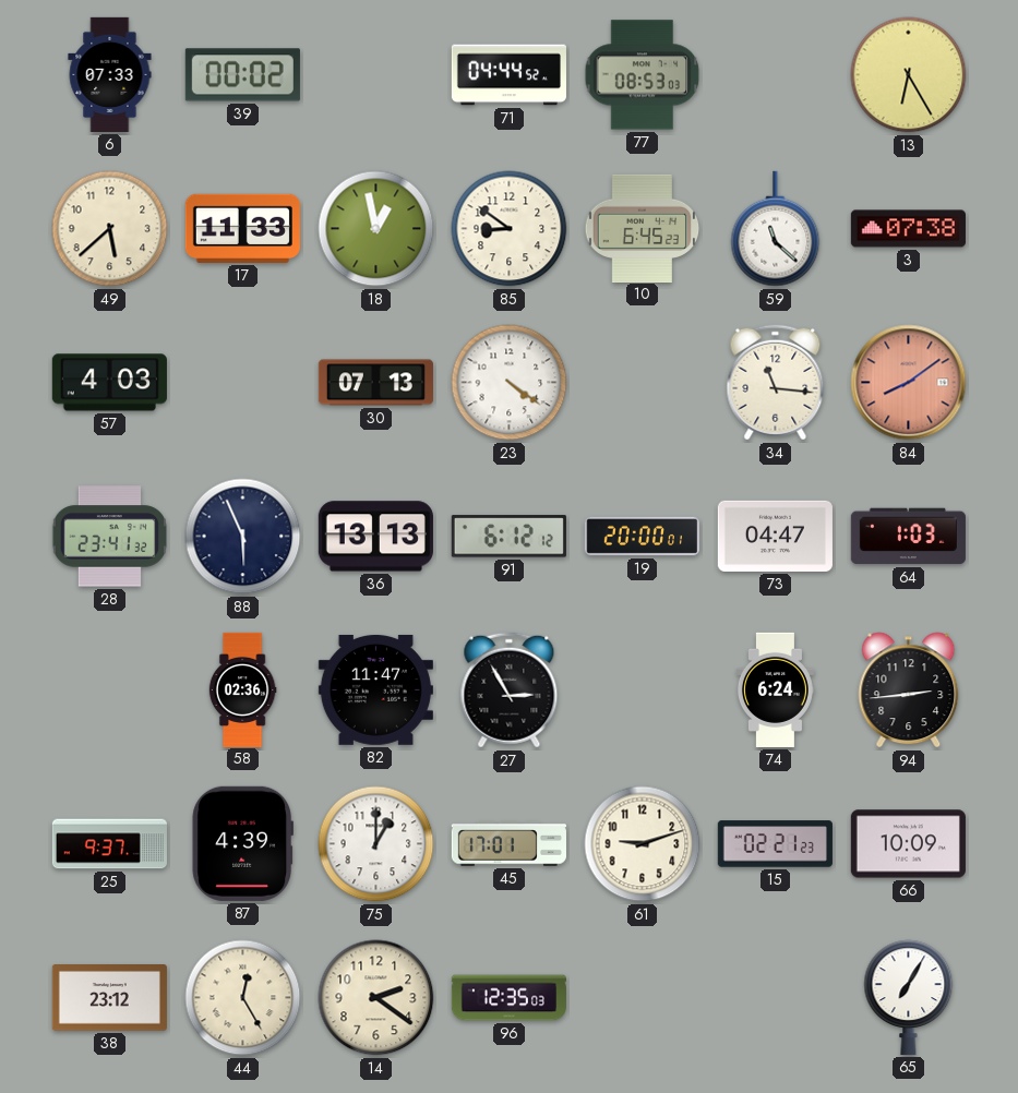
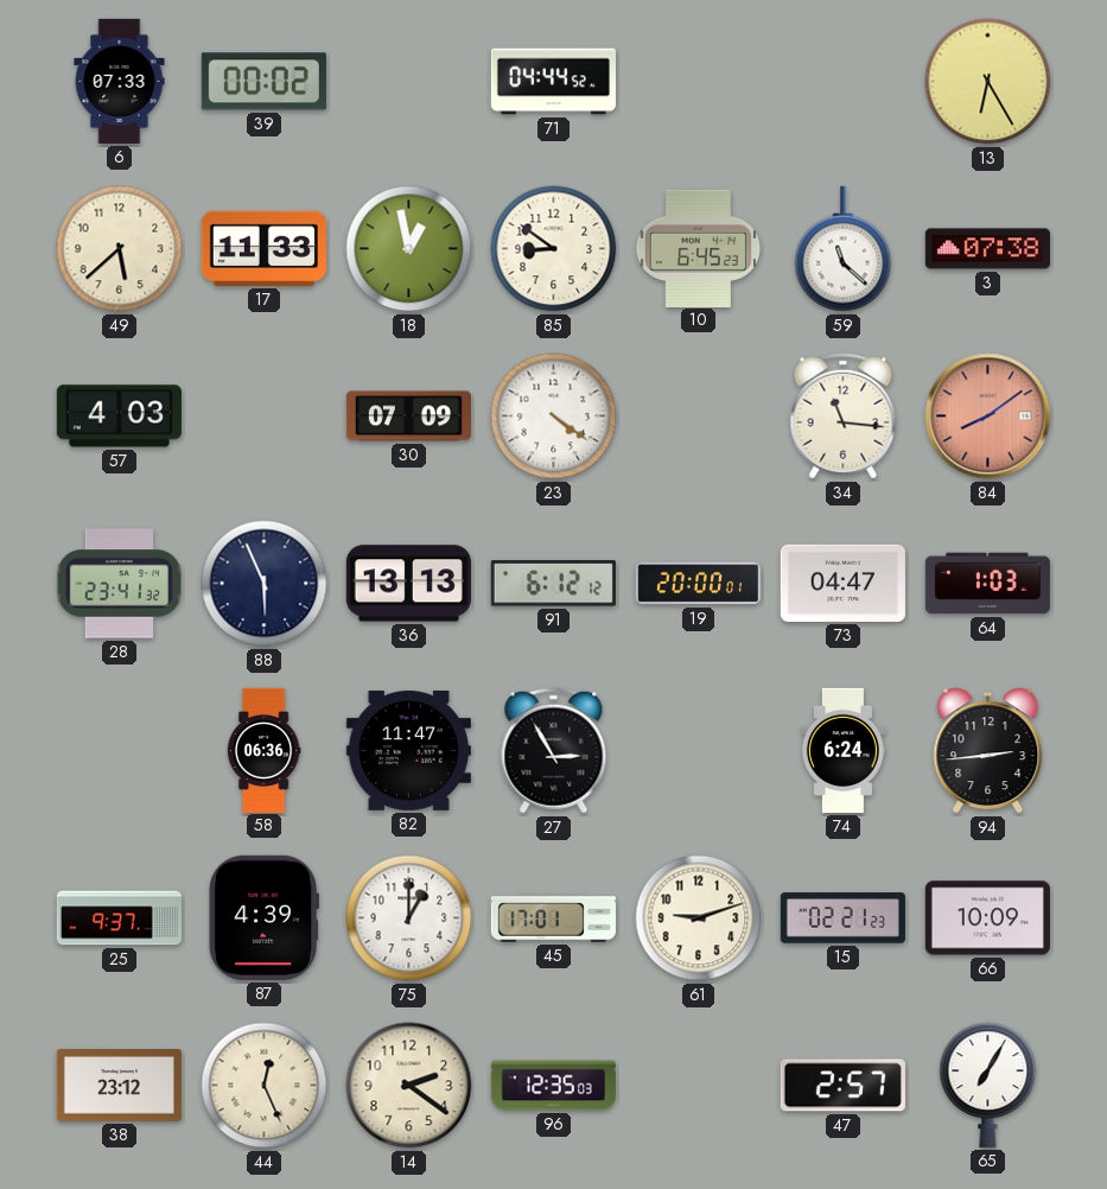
77: 08:53 -> none
30: 07:13 -> 07:09
58: 02:36 -> 06:36
44: 12:25 -> 12:26
47: none -> 2:57
